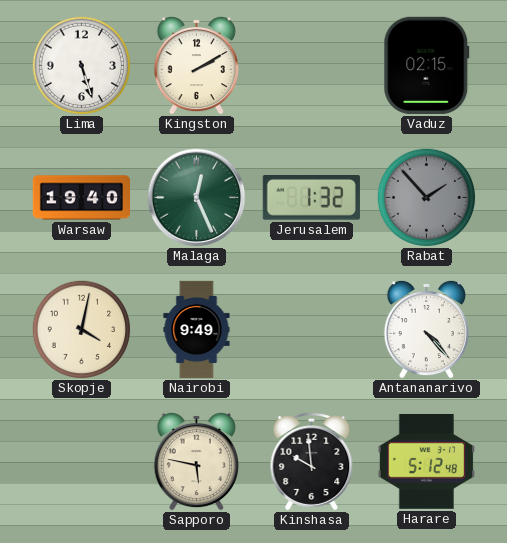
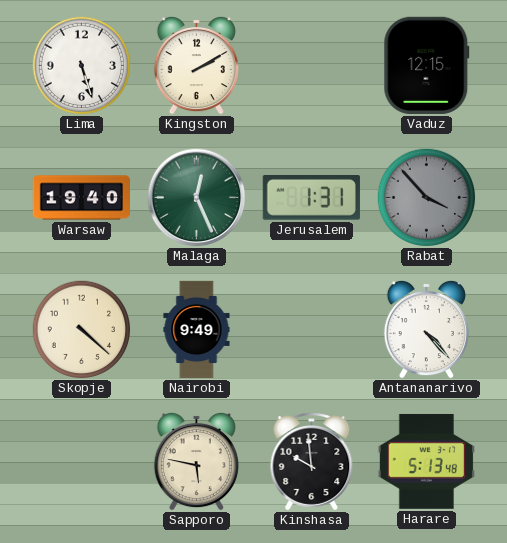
Vaduz: 02:15 -> 12:15
Jerusalem: 1:32 -> 1:31
Rabat: 1:53 -> 3:53
Skopje: 4:02 -> 4:22
Harare: 5:12 -> 5:13
